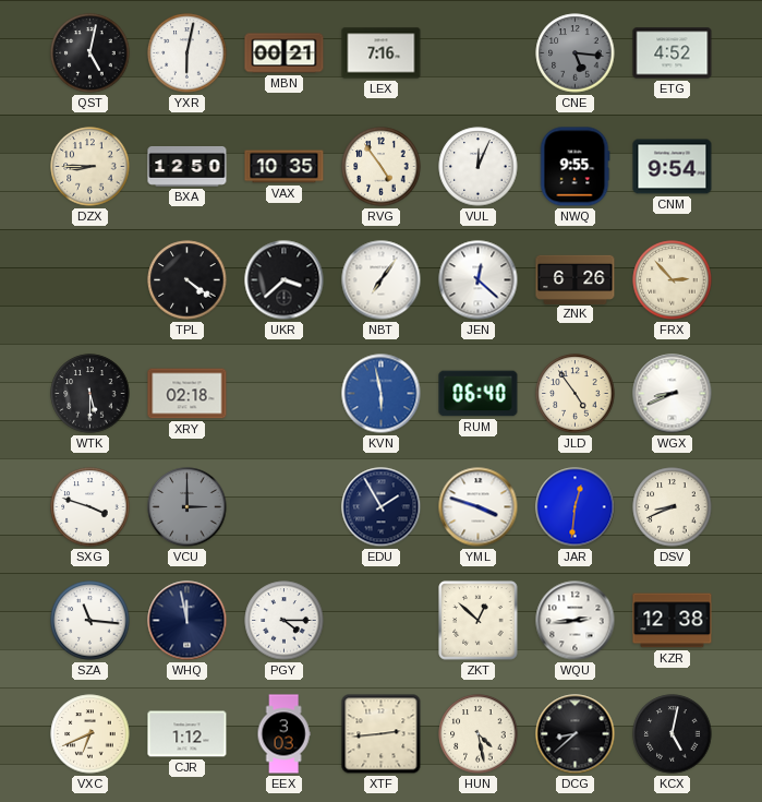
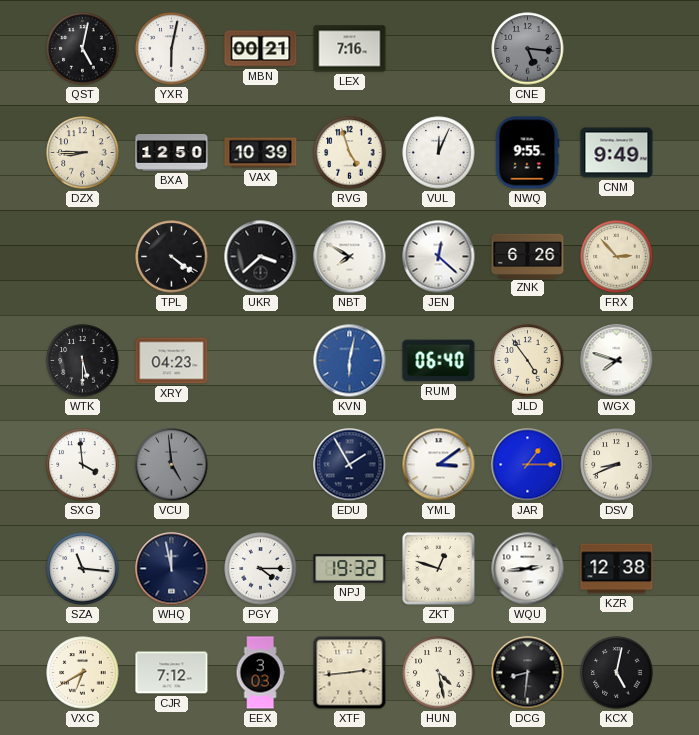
ETG: 4:52 -> none
VAX: 10:35 -> 10:39
RVG: 4:54 -> 4:57
CNM: 9:54 -> 9:49
NBT: 7:06 -> 7:50
XRY: 02:18 -> 04:23
KVN: 5:58 -> 6:02
WGX: 8:41 -> 7:48
SXG: 3:48 -> 3:59
VCU: 3:00 -> 4:59
YML: 3:48 -> 3:09
JAR: 12:31 -> 1:15
NPJ: none -> 19:32
ZKT: 12:52 -> 12:48
VXC: 6:41 -> 6:40
CJR: 1:12 -> 7:12
DCG: 8:38 -> 8:31
